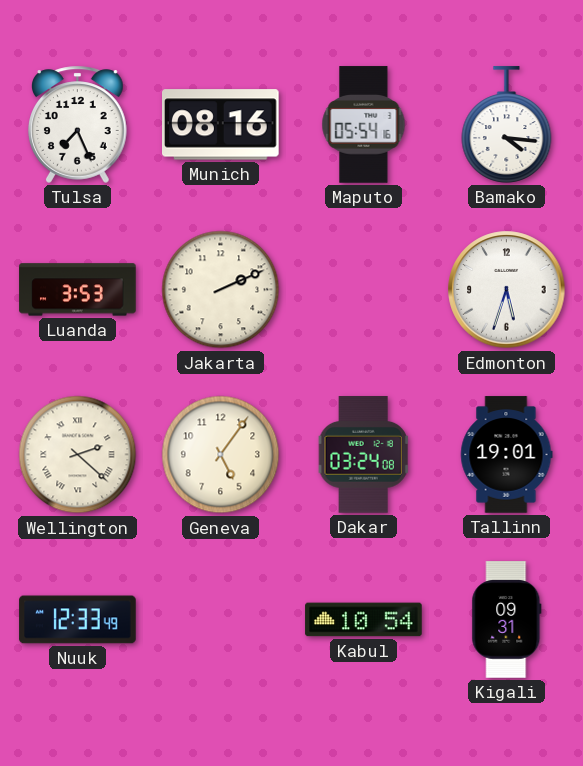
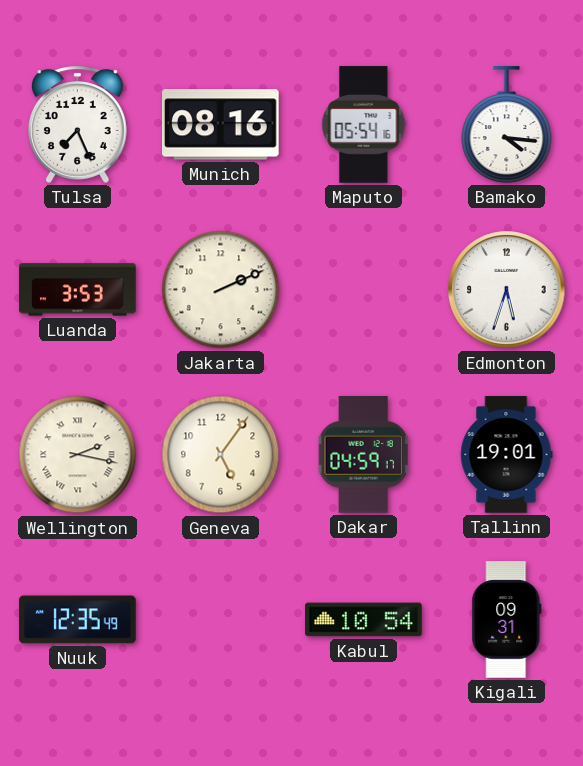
Wellington: 2:22 -> 2:17
Dakar: 03:24 -> 04:59
Nuuk: 12:33 -> 12:35
